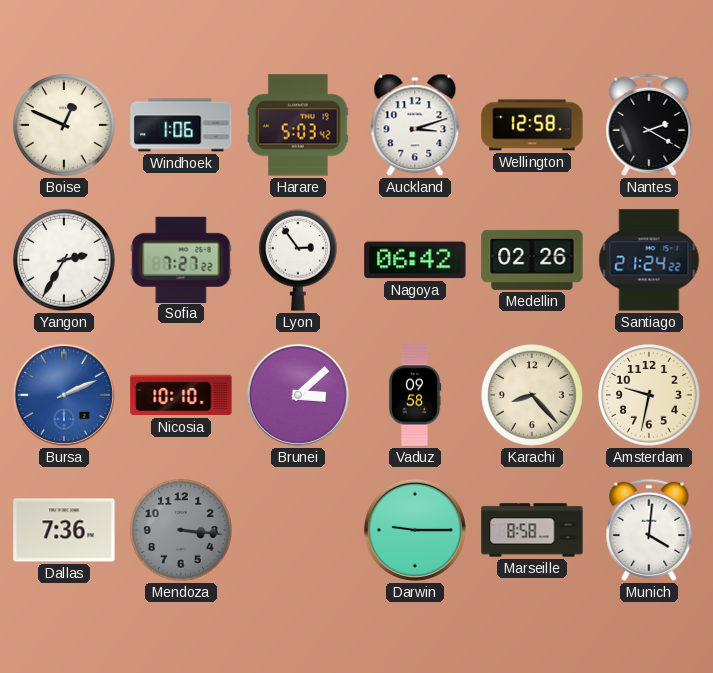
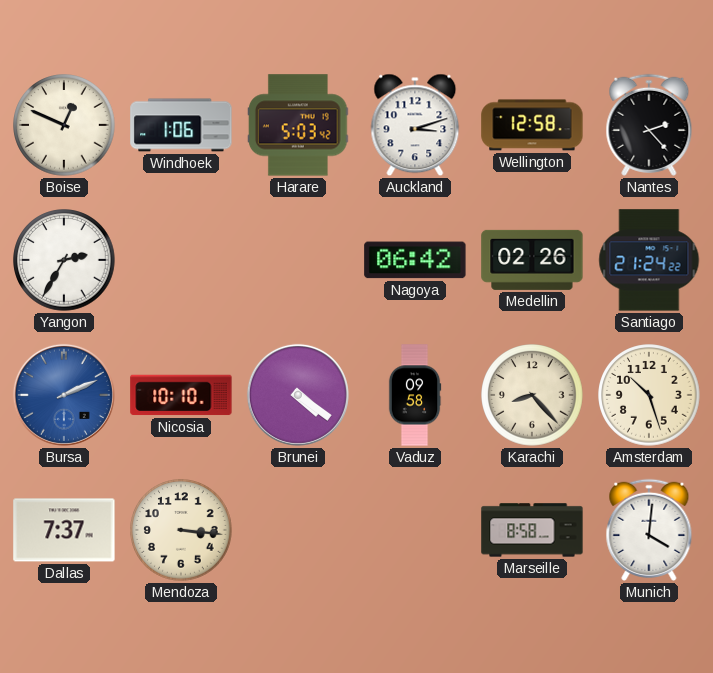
Nantes: 2:20 -> 2:23
Sofia: 7:27 -> none
Lyon: 2:54 -> none
Brunei: 3:08 -> 4:21
Amsterdam: 9:32 -> 10:27
Dallas: 7:36 -> 7:37
Mendoza dial: grey -> cream
Darwin: 9:15 -> none
